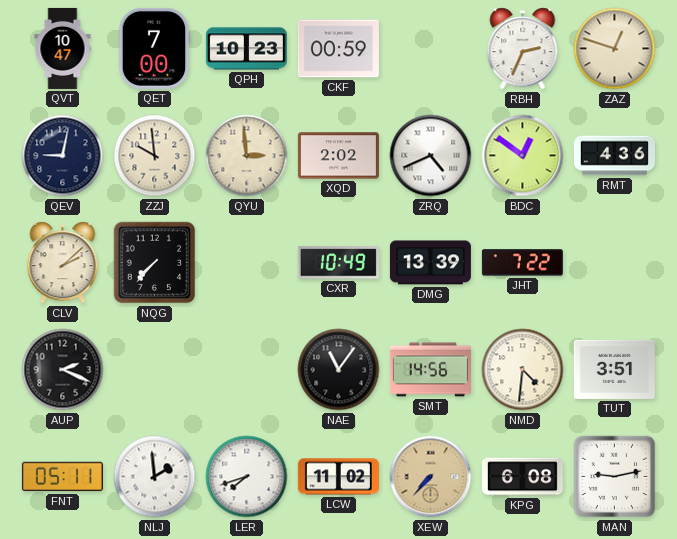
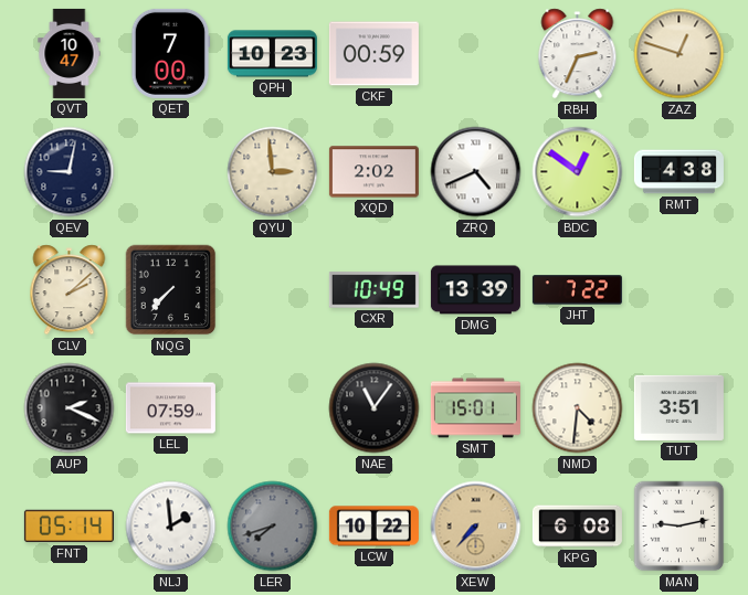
ZZJ: 9:59 -> none
RMT: 4:36 -> 4:38
LEL: none -> 07:59
SMT: 14:56 -> 15:01
FNT: 05:11 -> 05:14
LER dial: white -> grey
LCW: 11:02 -> 10:22
